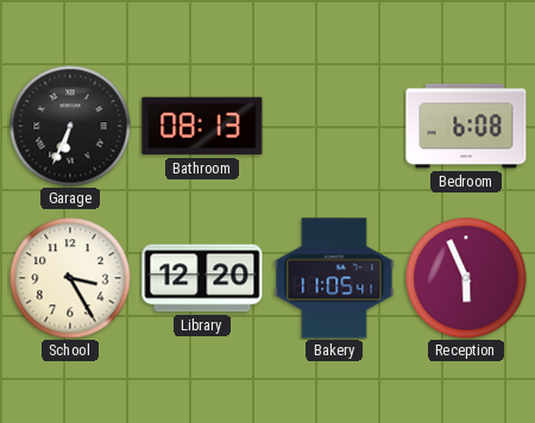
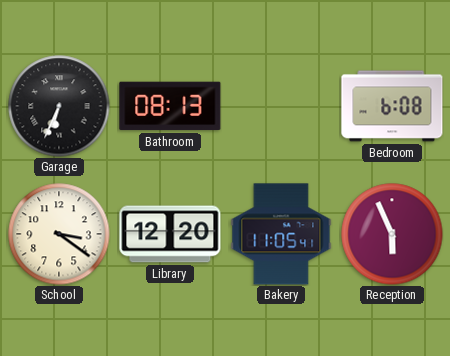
School: 3:25 -> 3:21
